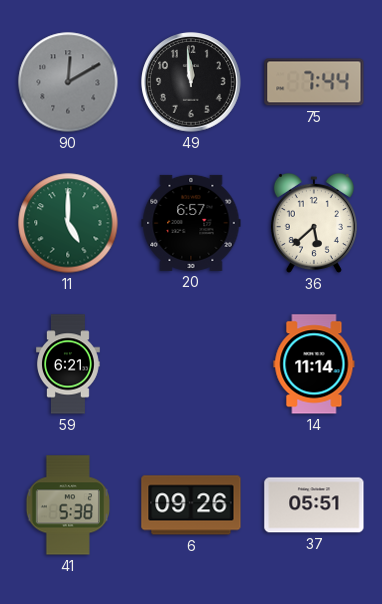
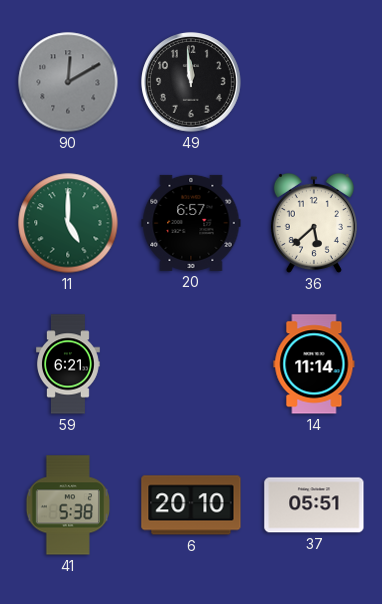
75: 7:44 -> none
6: 09:26 -> 20:10
